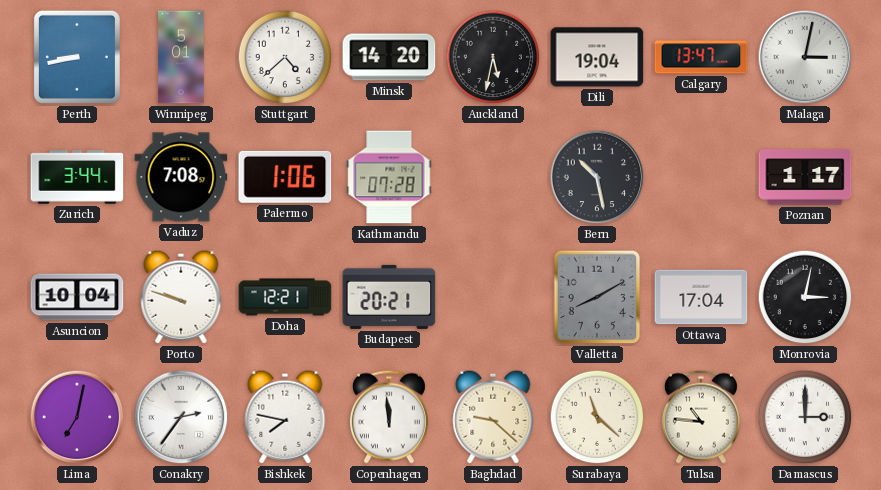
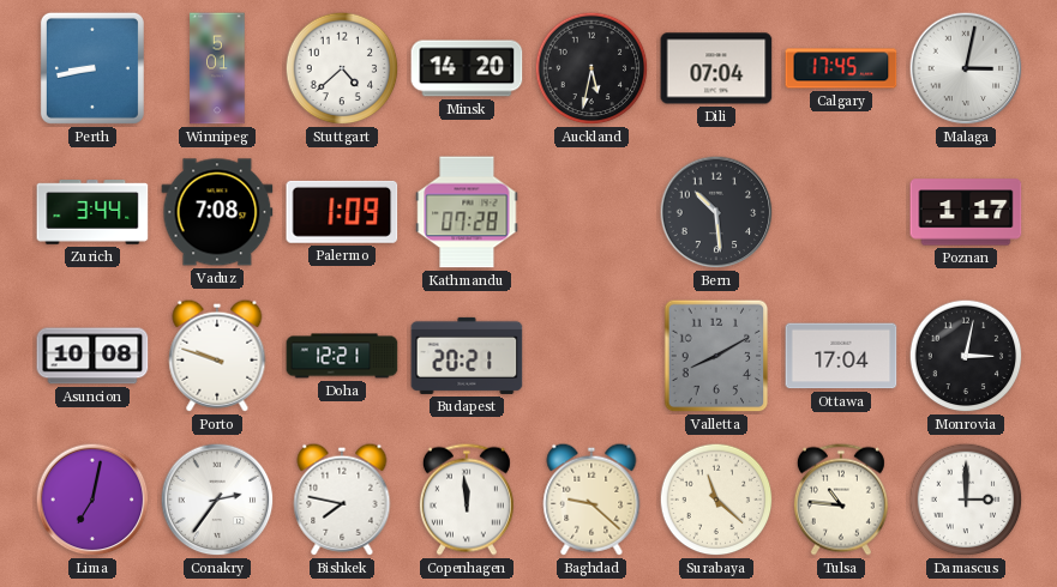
Dili: 19:04 -> 07:04
Calgary: 13:47 -> 17:45
Palermo: 1:06 -> 1:09
Bern: 10:28 -> 10:29
Asuncion: 10:04 -> 10:08
